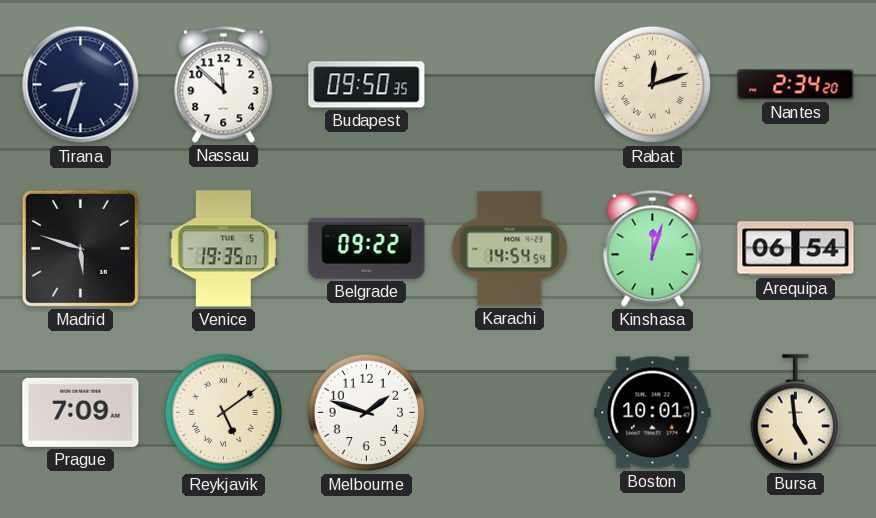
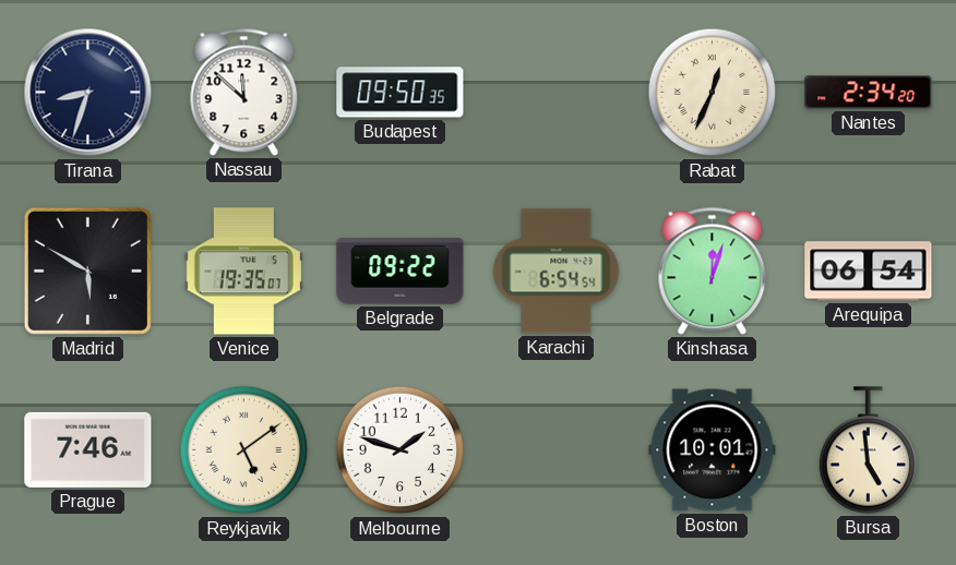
Rabat: 12:12 -> 12:34
Madrid: 5:48 -> 5:50
Karachi: 14:54 -> 6:54
Prague: 7:09 -> 7:46
